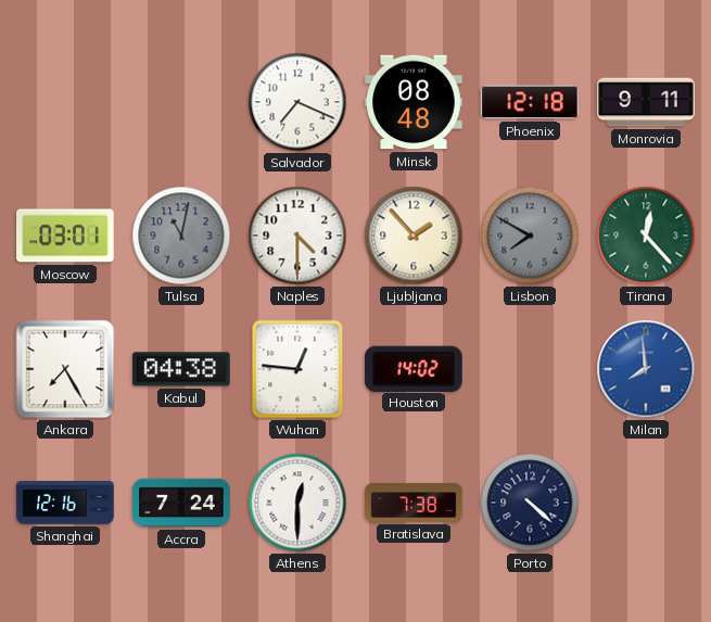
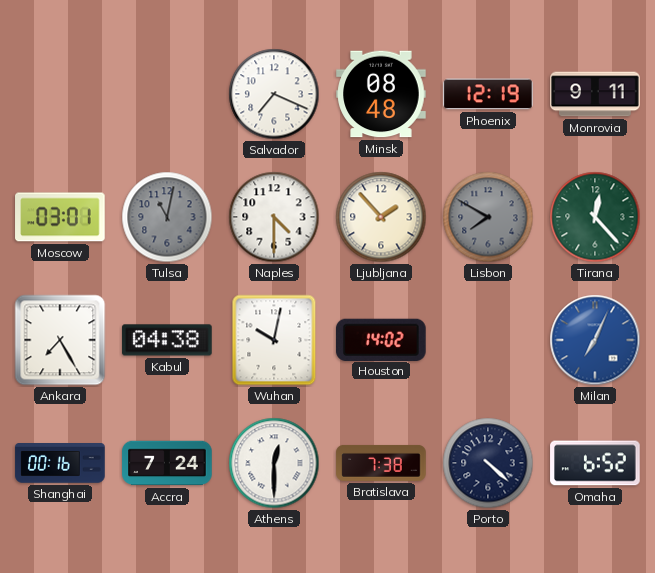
Phoenix: 12:18 -> 12:19
Wuhan: 12:46 -> 10:02
Milan: 7:59 -> 7:04
Shanghai: 12:16 -> 00:16
Omaha: none -> 6:52
